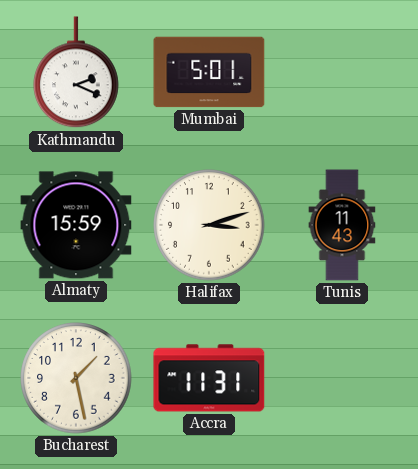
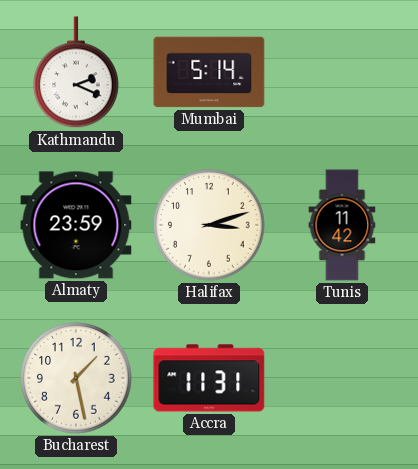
Mumbai: 5:01 -> 5:14
Almaty: 15:59 -> 23:59
Tunis: 11:43 -> 11:42
